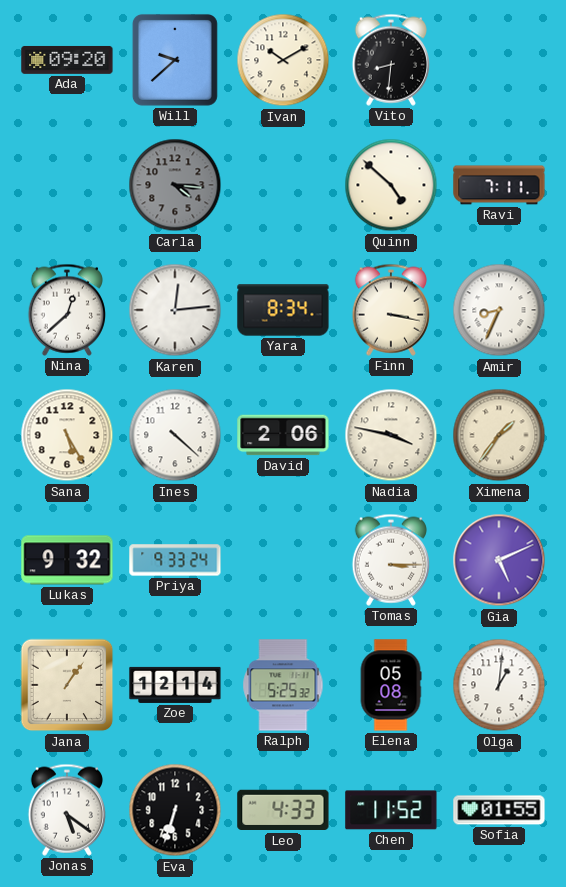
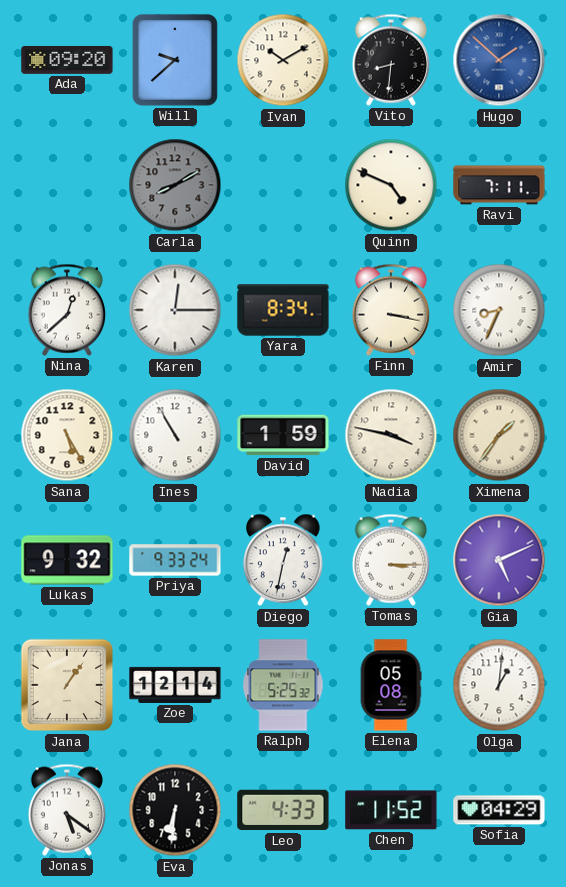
Hugo: none -> 1:52
Carla: 4:16 -> 8:10
Quinn: 4:52 -> 4:49
Karen: 12:14 -> 12:15
Ines: 4:22 -> 10:55
David: 2:06 -> 1:59
Diego: none -> 12:32
Eva: 6:33 -> 6:31
Sofia: 01:55 -> 04:29
